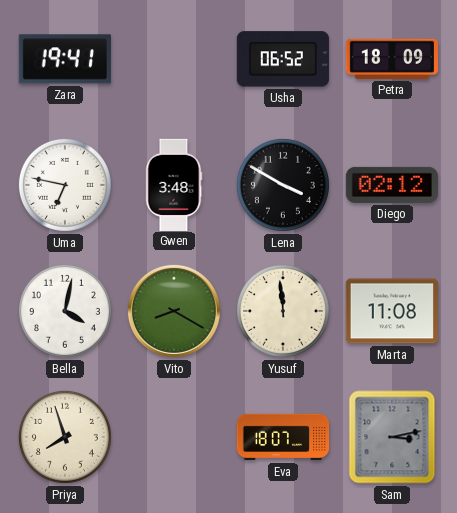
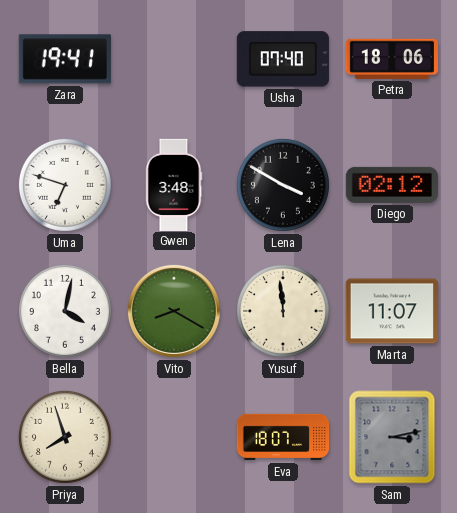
Usha: 06:52 -> 07:40
Petra: 18:09 -> 18:06
Uma: 6:47 -> 6:48
Marta: 11:08 -> 11:07
